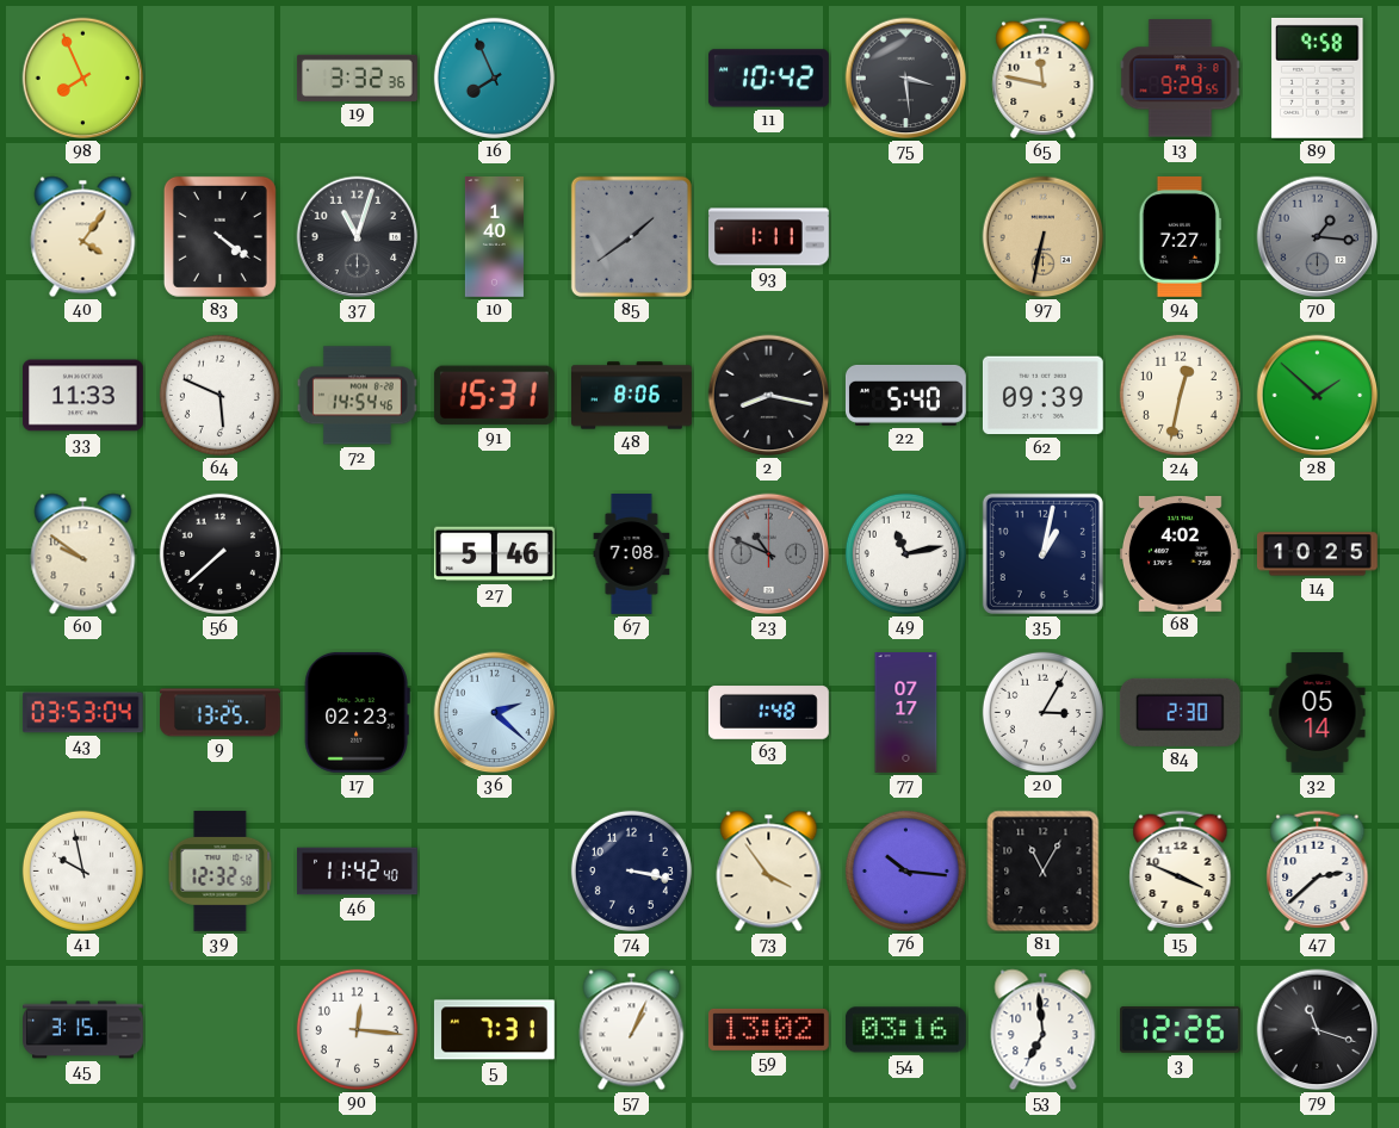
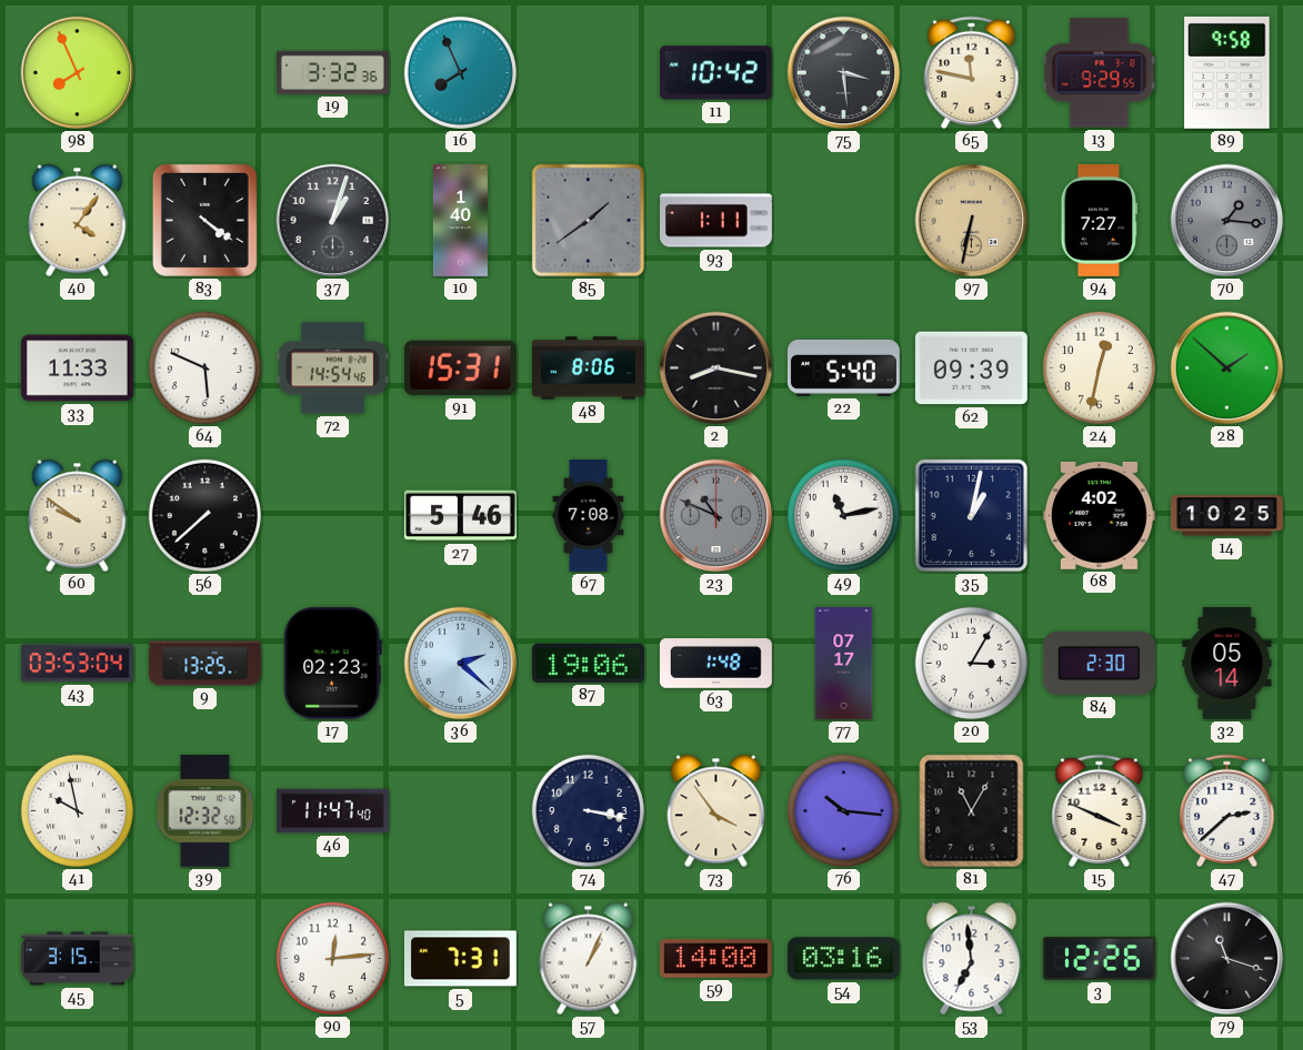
37: 11:03 -> 1:03
87: none -> 19:06
46: 11:42 -> 11:47
90: 12:16 -> 12:14
59: 13:02 -> 14:00
